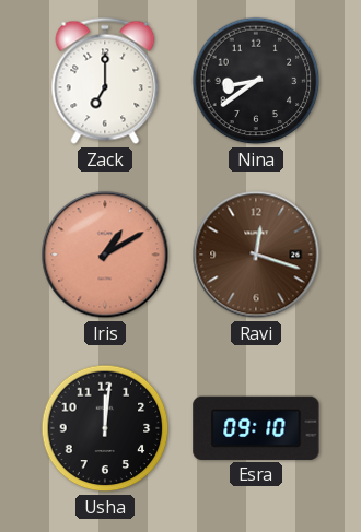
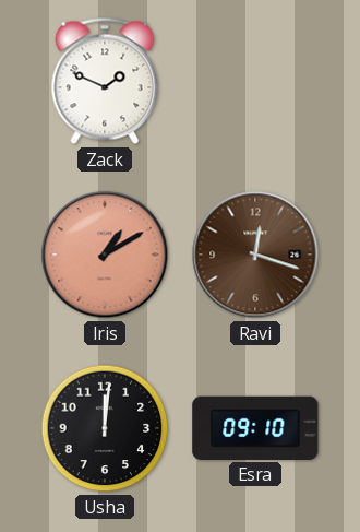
Zack: 7:00 -> 1:49
Nina: 8:39 -> none
